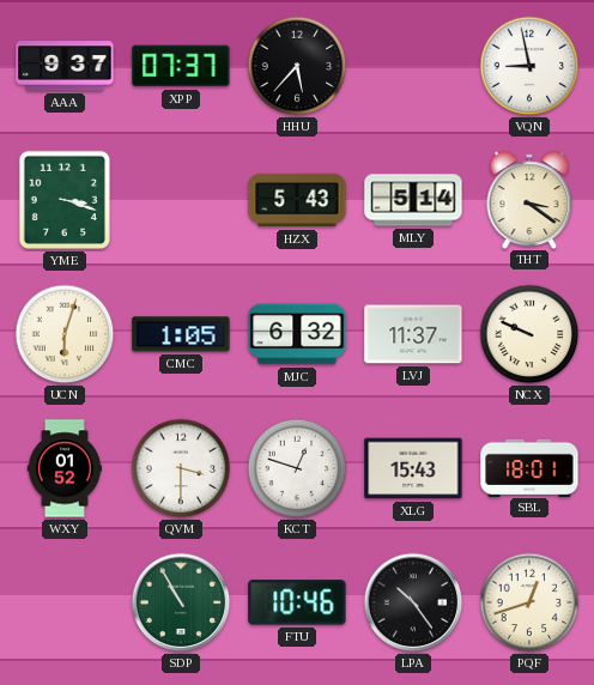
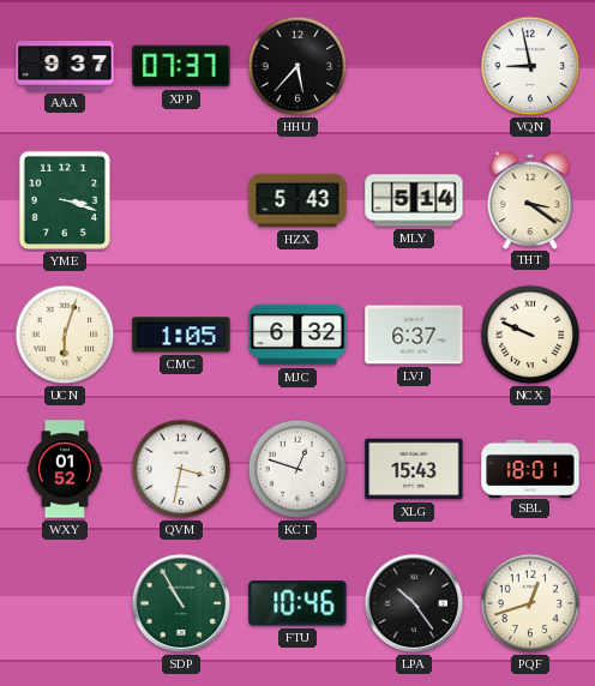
LVJ: 11:37 -> 6:37
QVM: 3:30 -> 3:32
